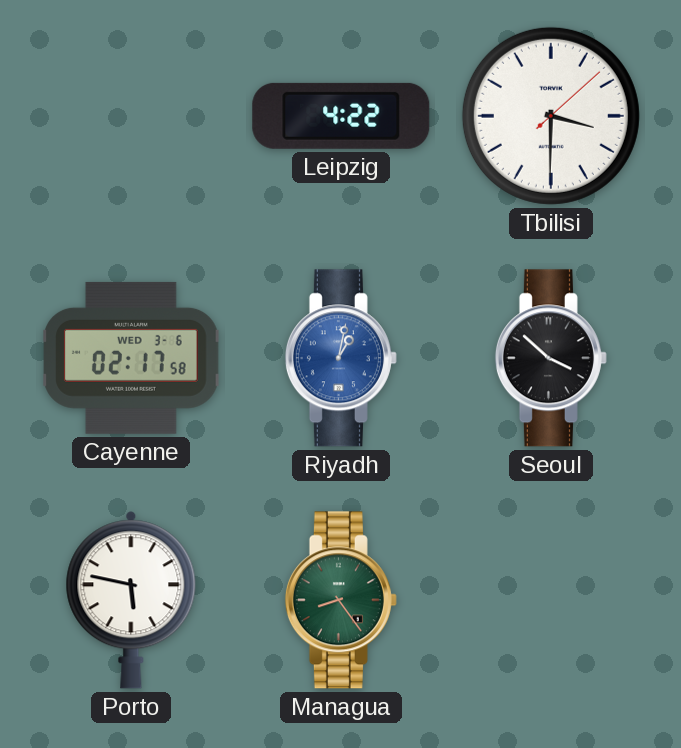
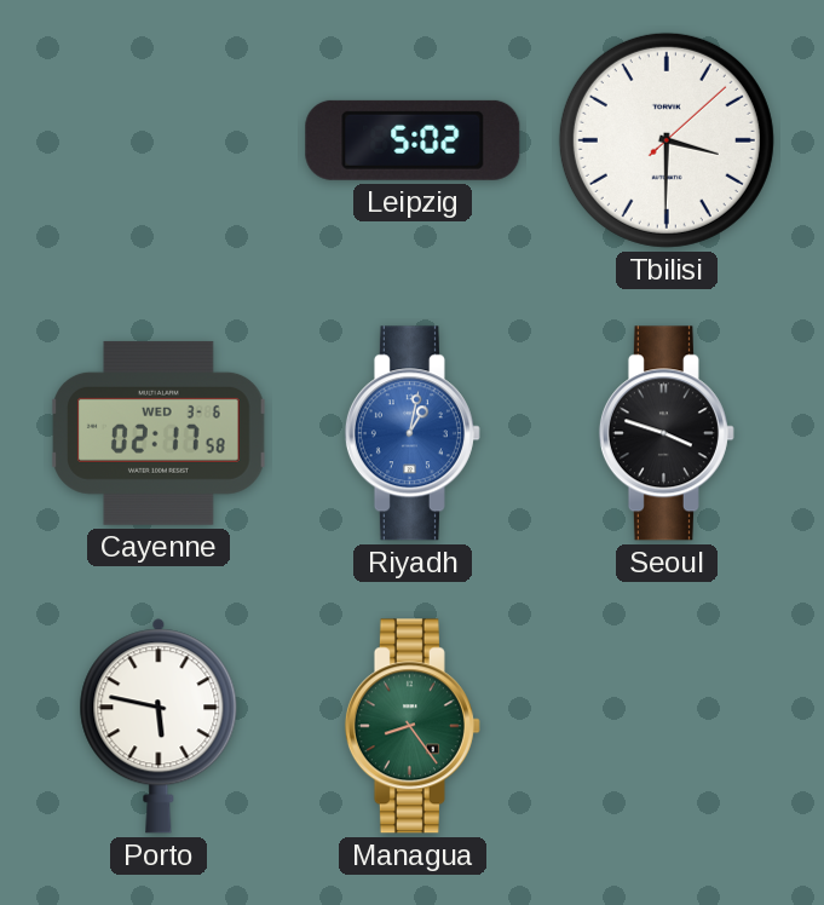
Leipzig: 4:22 -> 5:02
Seoul: 3:52 -> 3:48
